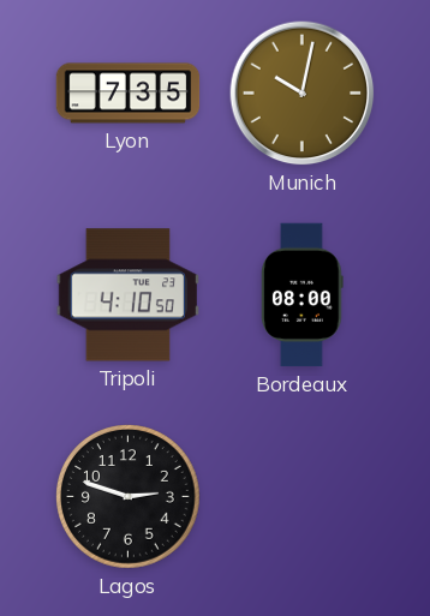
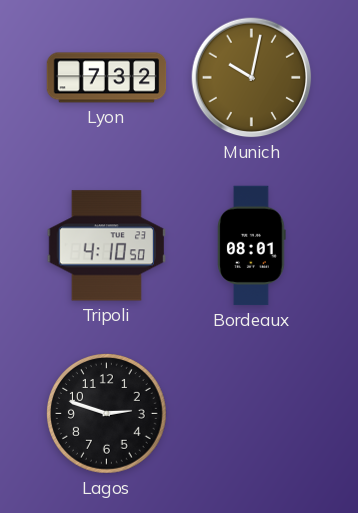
Lyon: 7:35 -> 7:32
Bordeaux: 08:00 -> 08:01
